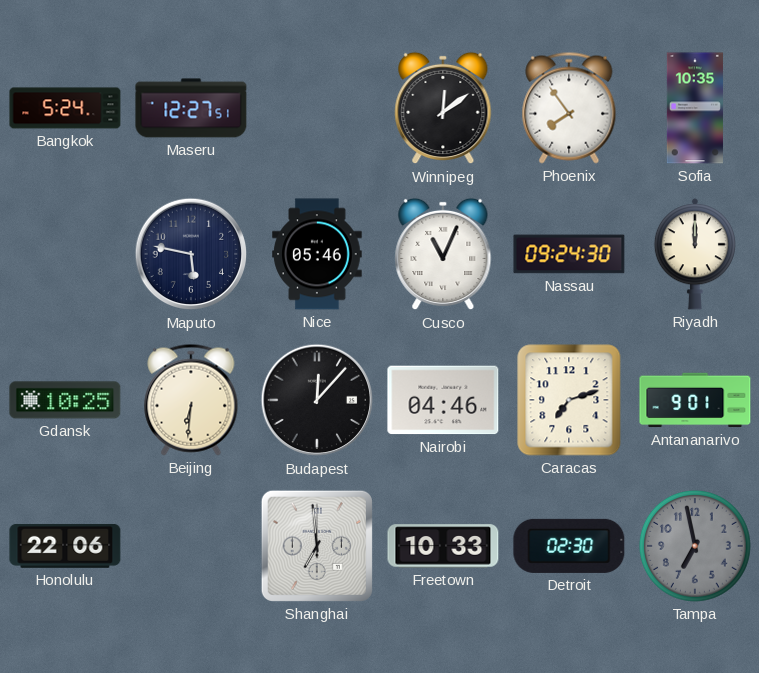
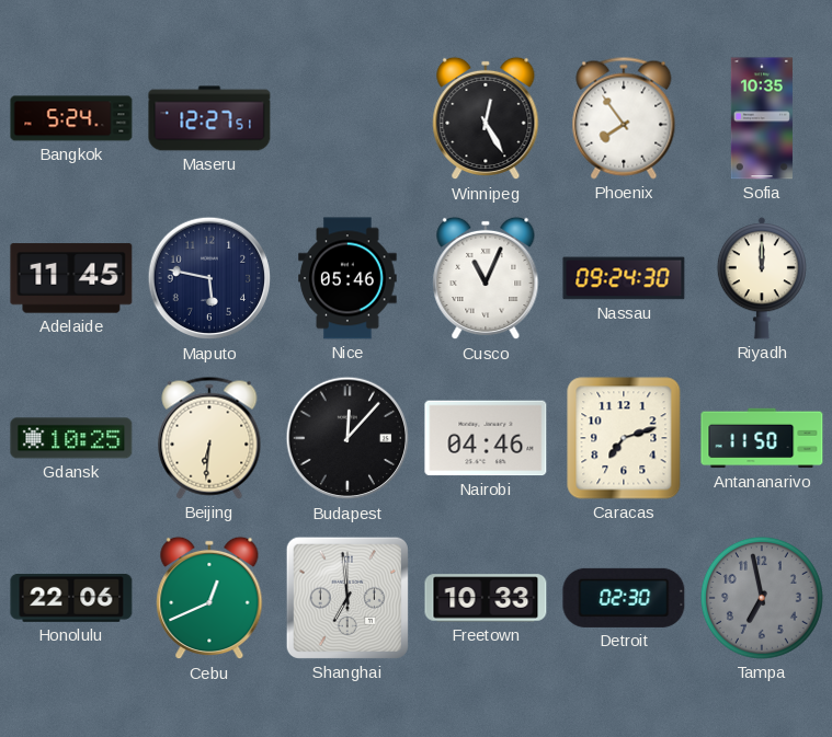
Winnipeg: 12:09 -> 12:25
Adelaide: none -> 11:45
Antananarivo: 9:01 -> 11:50
Cebu: none -> 12:41
